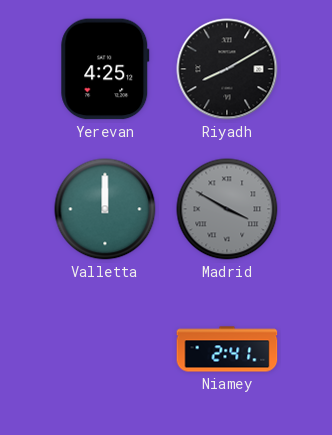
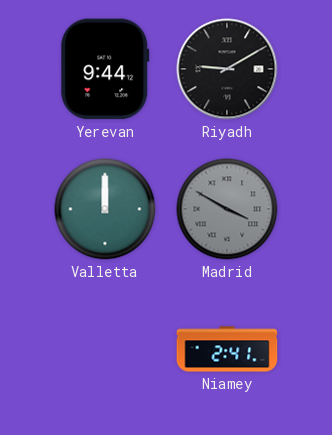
Yerevan: 4:25 -> 9:44
Riyadh: 8:10 -> 9:10
